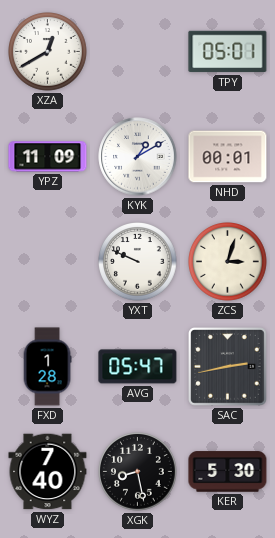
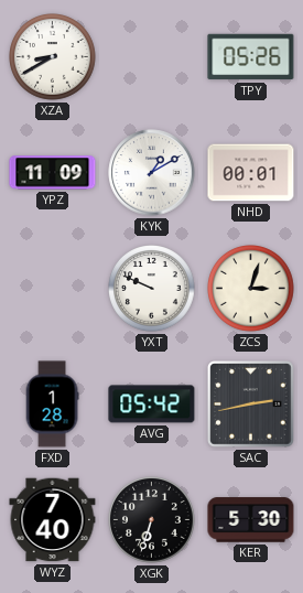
XZA: 12:40 -> 8:40
TPY: 05:01 -> 05:26
AVG: 05:47 -> 05:42
XGK: 8:28 -> 6:33
